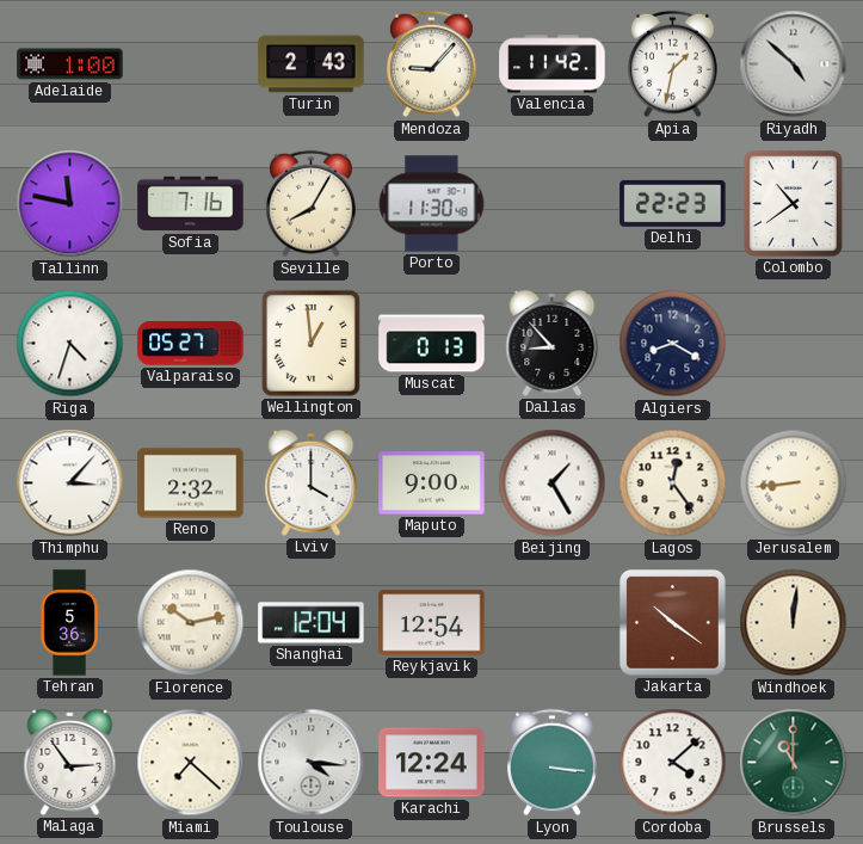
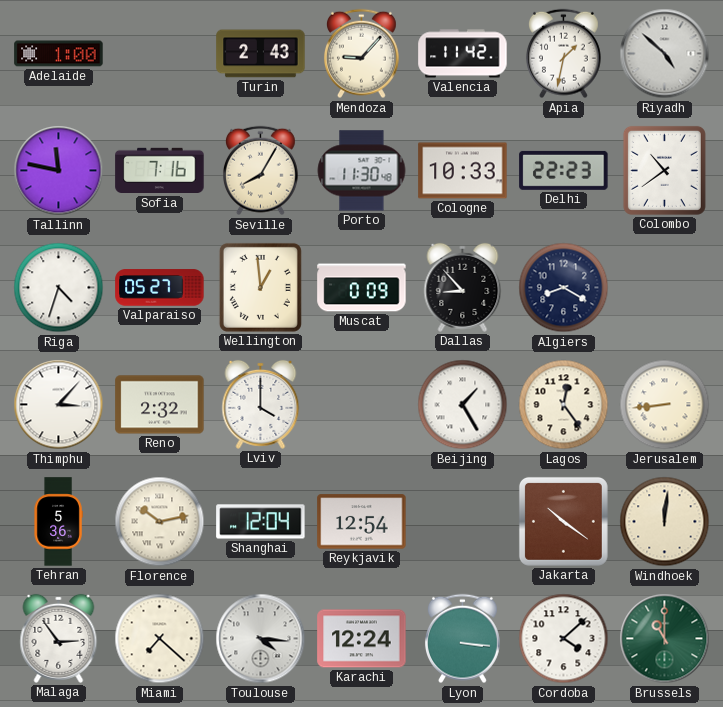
Cologne: none -> 10:33
Muscat: 0:13 -> 0:09
Maputo: 9:00 -> none
